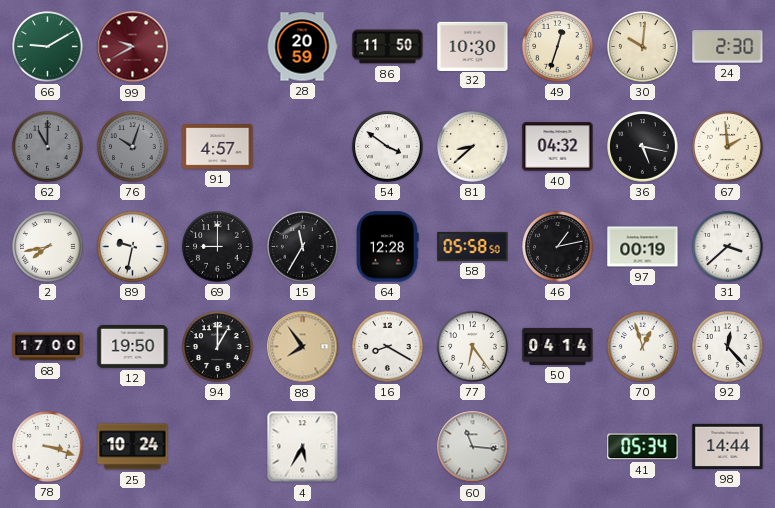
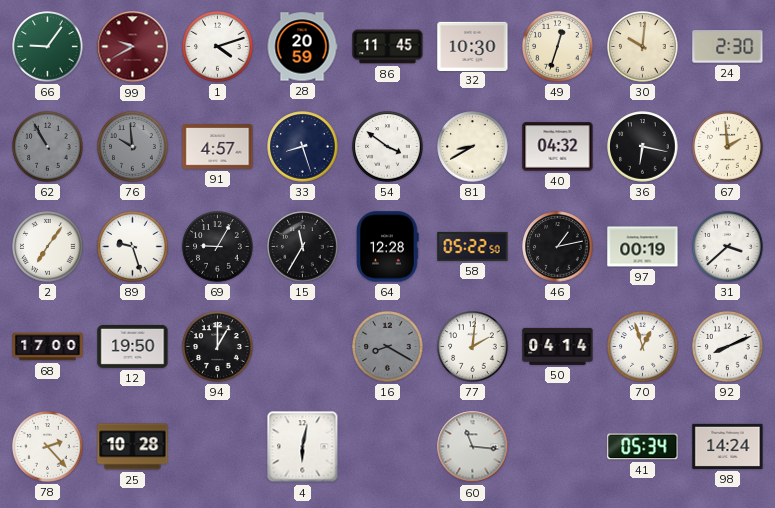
66: 9:10 -> 9:06
1: none -> 4:12
86: 11:50 -> 11:45
62: 11:00 -> 10:55
76: 10:03 -> 9:59
33: none -> 8:27
81: 8:38 -> 8:40
36: 5:17 -> 6:17
2: 7:43 -> 7:06
89: 9:32 -> 9:27
69: 9:00 -> 9:05
58: 05:58 -> 05:22
88: 7:54 -> none
16 dial: white -> grey
77: 6:24 -> 2:01
92: 12:23 -> 8:11
78: 3:18 -> 2:23
25: 10:24 -> 10:28
4: 5:35 -> 6:02
98: 14:44 -> 14:24
